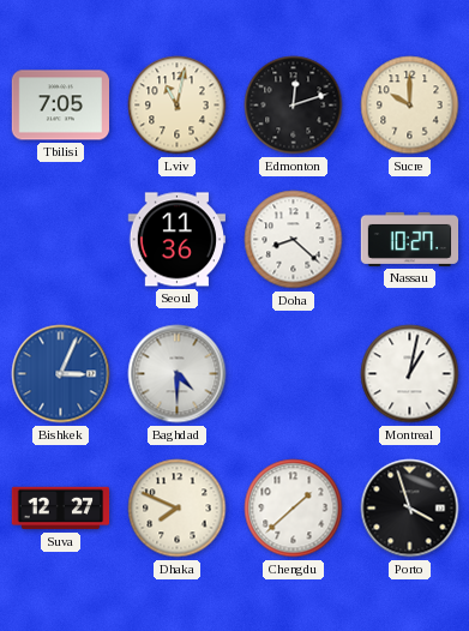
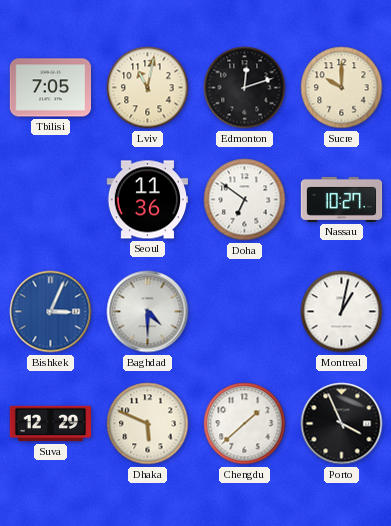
Doha: 8:22 -> 6:51
Suva: 12:27 -> 12:29
Dhaka: 7:49 -> 5:49
Porto: 3:57 -> 3:56
